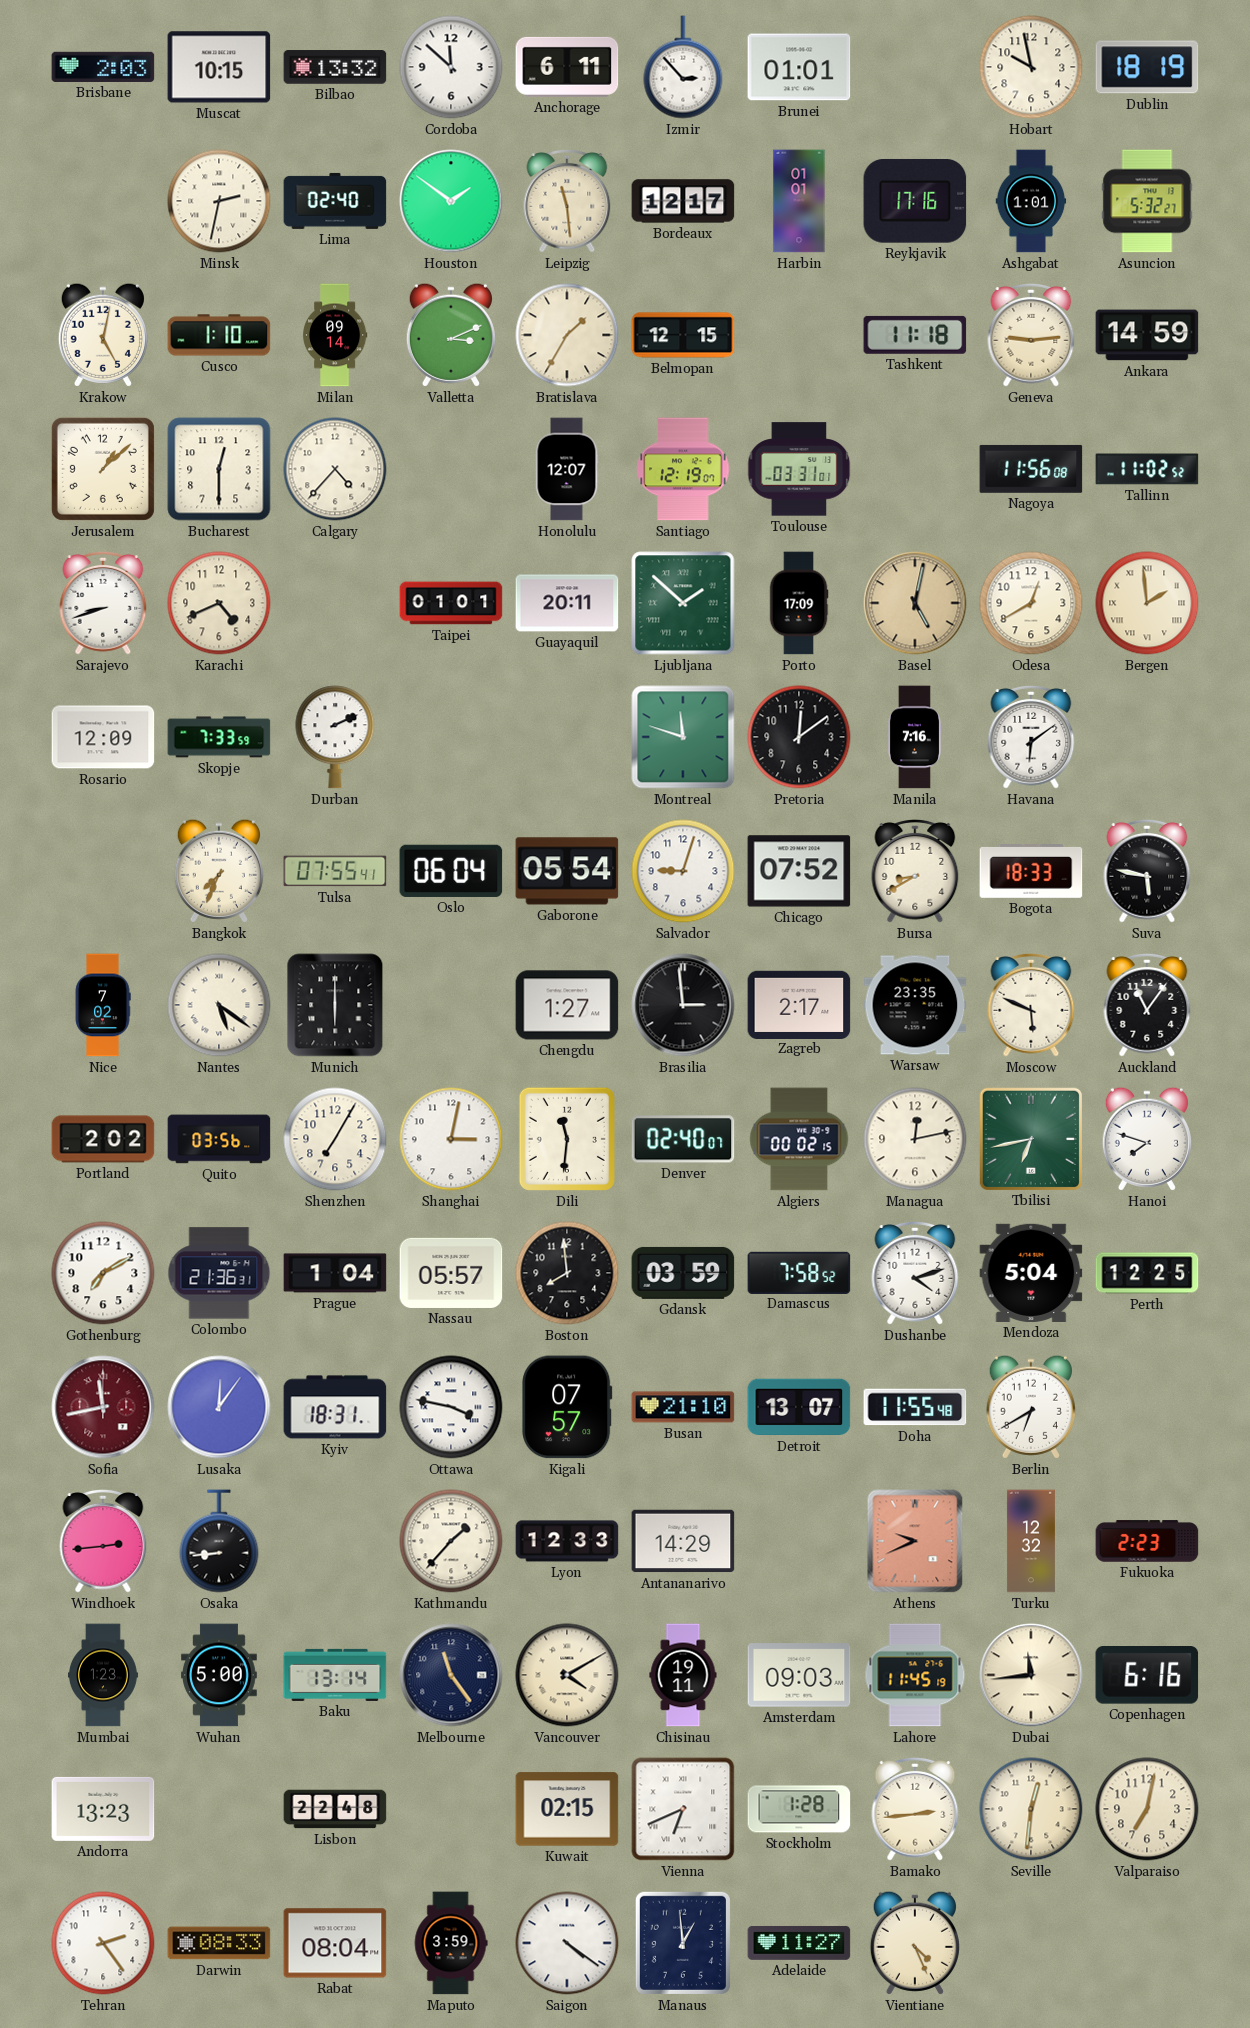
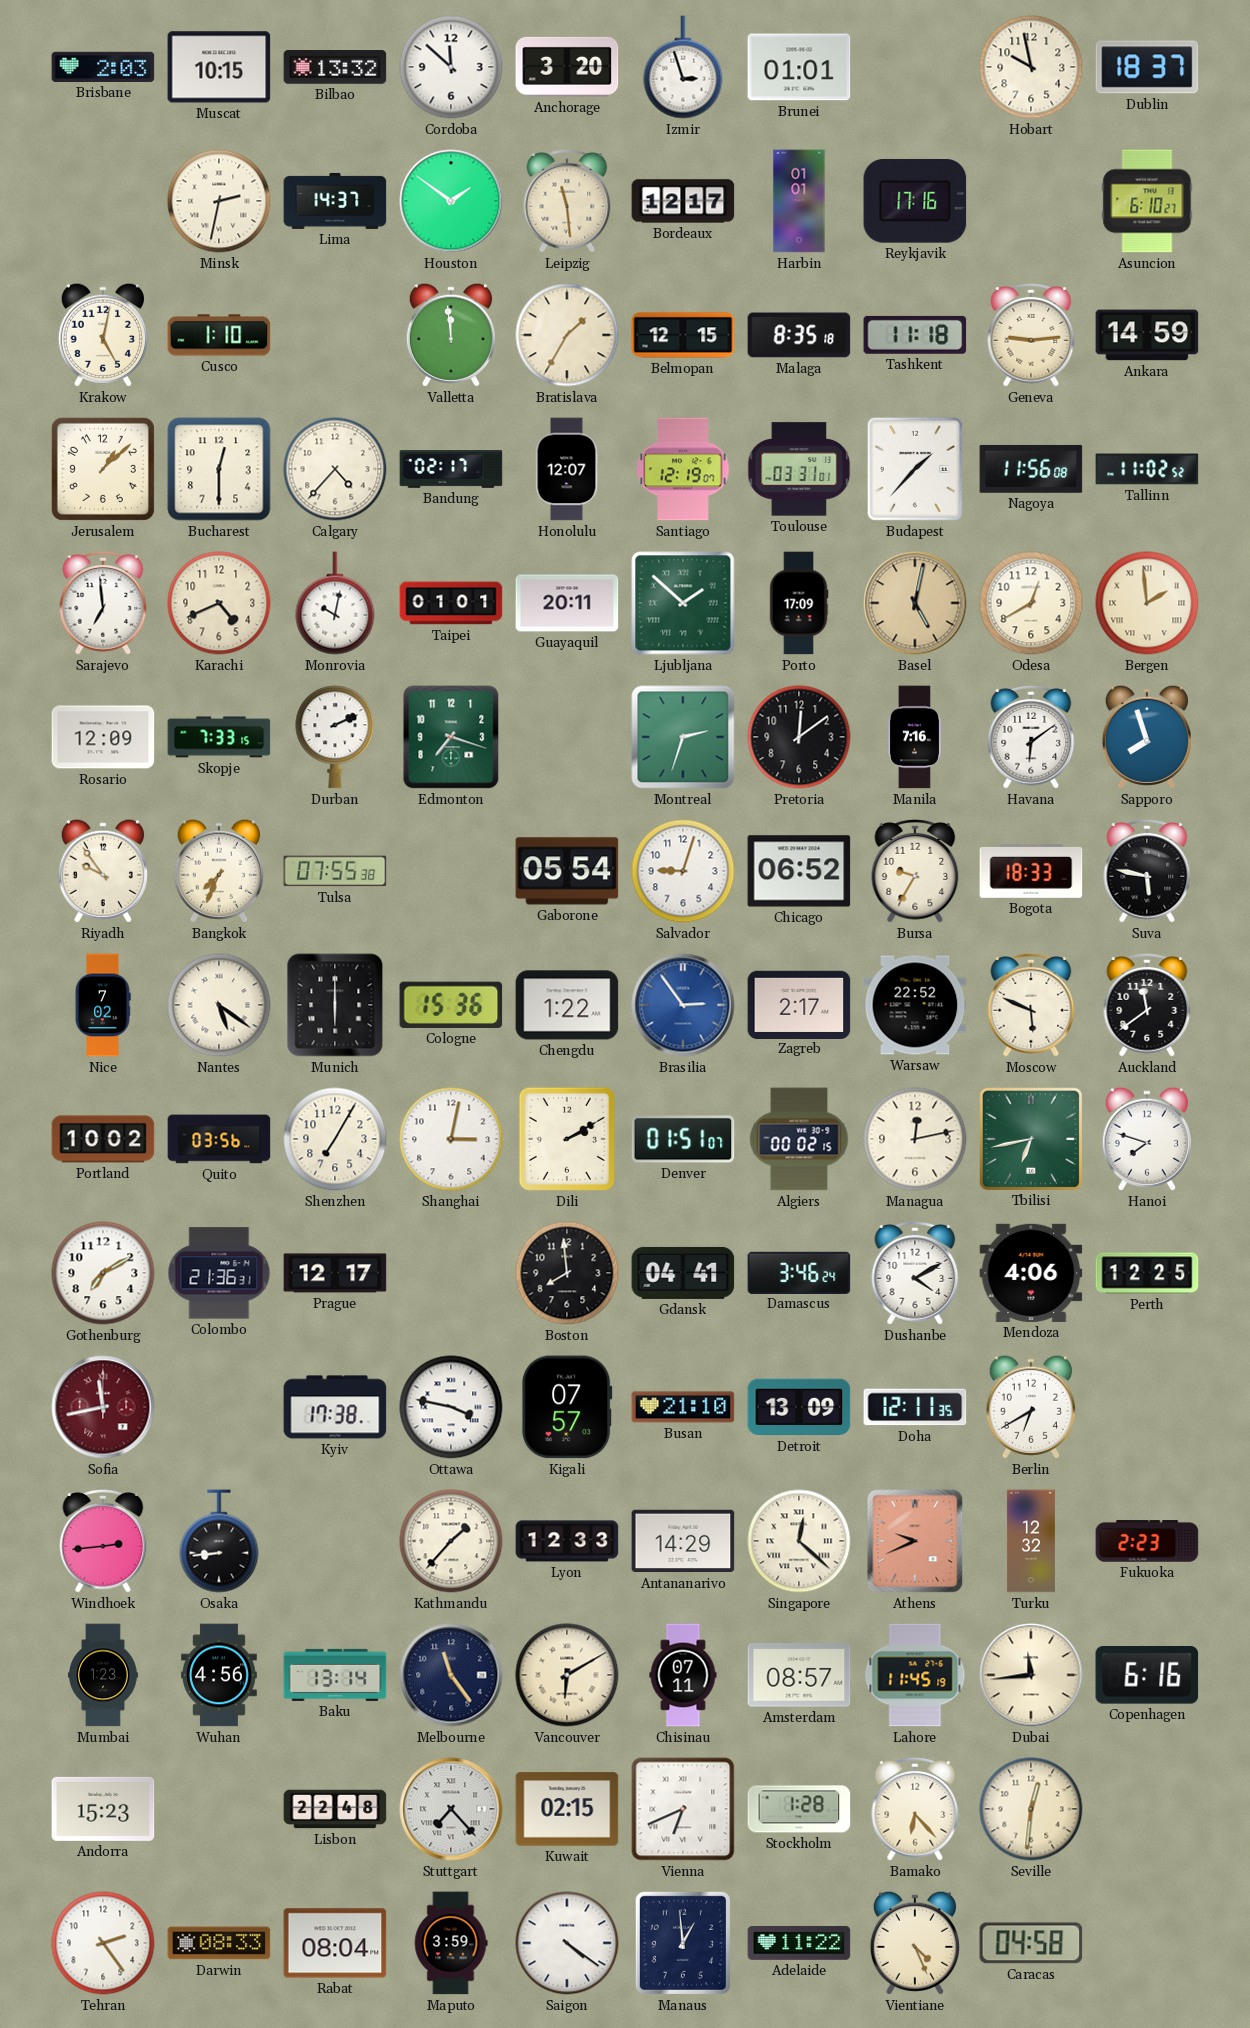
Anchorage: 6:11 -> 3:20
Izmir: 2:53 -> 2:57
Dublin: 18:19 -> 18:37
Lima: 02:40 -> 14:37
Ashgabat: 1:01 -> none
Asuncion: 5:32 -> 6:10
Milan: 09:14 -> none
Valletta: 3:11 -> 11:59
Malaga: none -> 8:35
Bandung: none -> 02:17
Budapest: none -> 1:37
Sarajevo: 8:42 -> 6:59
Monrovia: none -> 10:02
Skopje: 7:33:59 -> 7:33:15
Edmonton: none -> 7:18
Montreal: 11:48 -> 2:33
Sapporo: none -> 7:57
Riyadh: none -> 9:54
Tulsa: 07:55:41 -> 07:55:38
Oslo: 06:04 -> none
Chicago: 07:52 -> 06:52
Bursa: 8:40 -> 9:35
Cologne: none -> 15:36
Chengdu: 1:27 -> 1:22
Brasilia: 2:59 -> 2:54
Brasilia dial: black -> blue
Warsaw: 23:35 -> 22:52
Auckland: 11:06 -> 11:39
Portland: 2:02 -> 10:02
Dili: 11:31 -> 2:10
Denver: 02:40 -> 01:51
Prague: 1:04 -> 12:17
Nassau: 05:57 -> none
Gdansk: 03:59 -> 04:41
Damascus: 7:58 -> 3:46
Dushanbe: 4:12 -> 4:10
Mendoza: 5:04 -> 4:06
Lusaka: 12:06 -> none
Kyiv: 18:31 -> 17:38
Detroit: 13:07 -> 13:09
Doha: 11:55 -> 12:11
Singapore: none -> 12:22
Wuhan: 5:00 -> 4:56
Vancouver: 4:10 -> 6:10
Chisinau: 19:11 -> 07:11
Amsterdam: 09:03 -> 08:57
Andorra: 13:23 -> 15:23
Stuttgart: none -> 7:23
Bamako: 2:44 -> 6:23
Valparaiso: 7:02 -> none
Adelaide: 11:27 -> 11:22
Caracas: none -> 04:58
